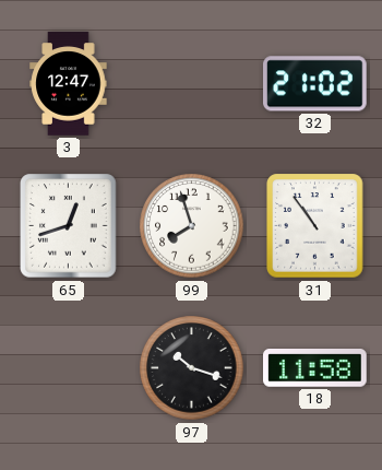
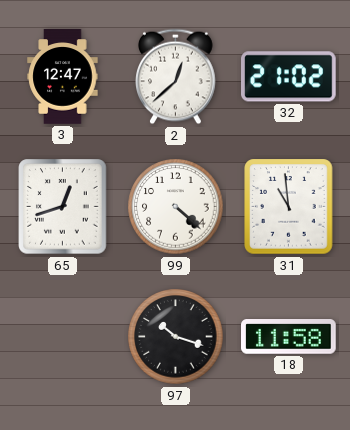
2: none -> 12:38
99: 7:57 -> 4:22
31: 10:54 -> 10:59
